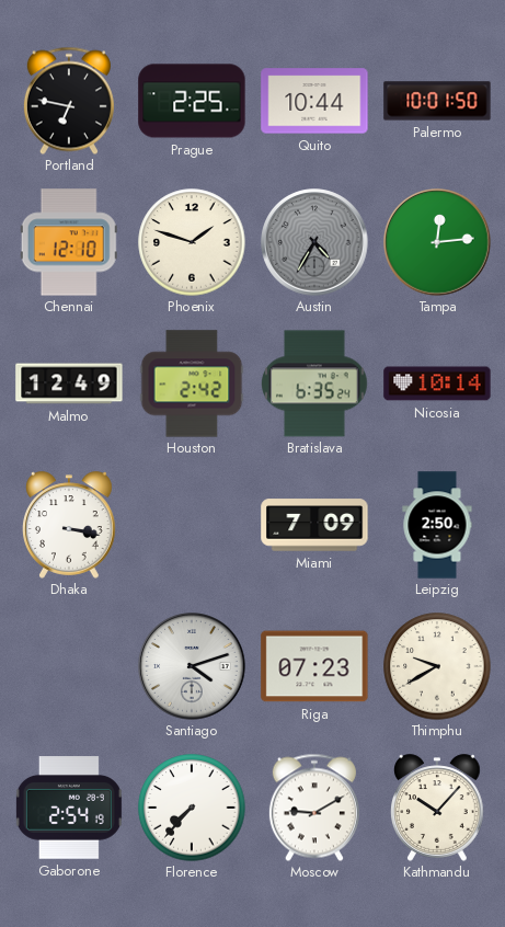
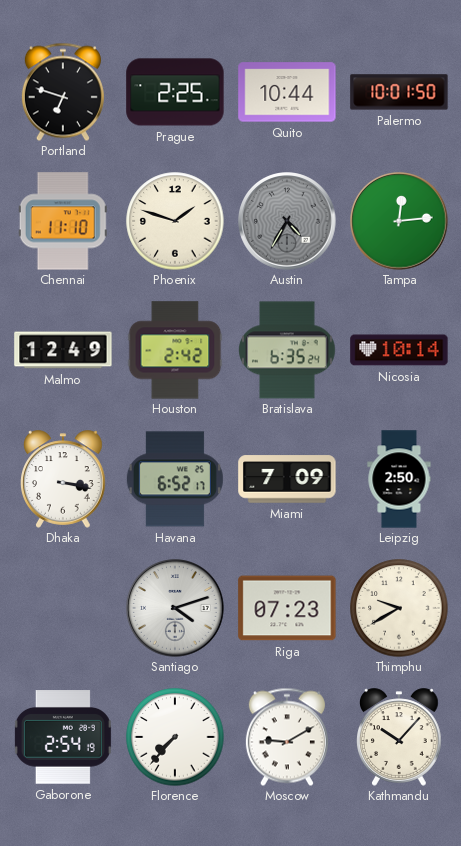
Portland: 6:47 -> 6:48
Chennai: 12:10 -> 11:10
Havana: none -> 6:52
